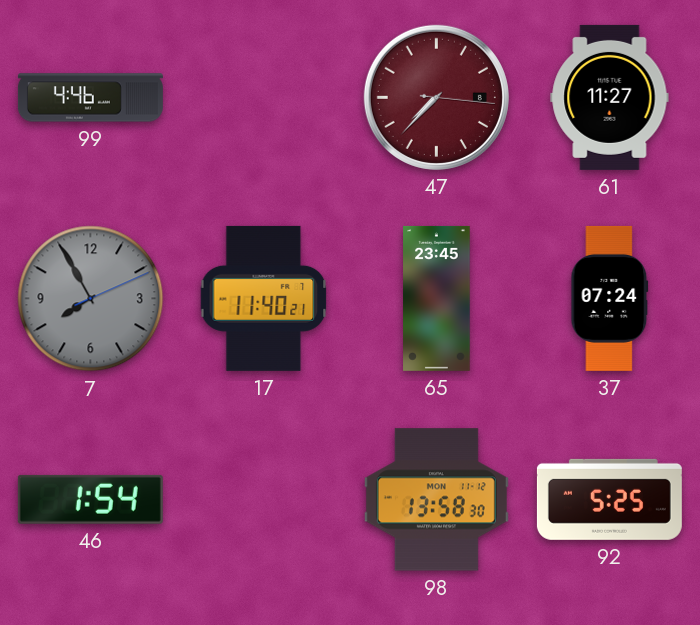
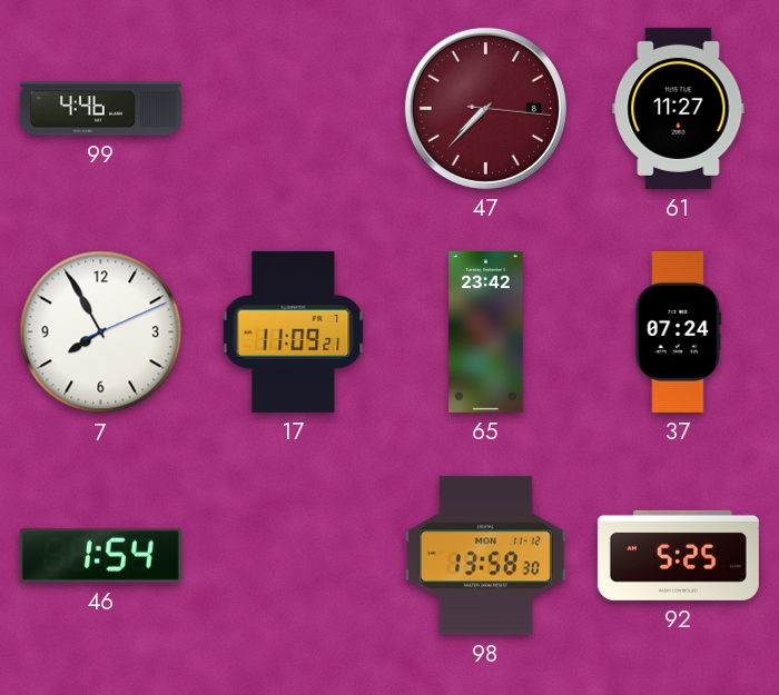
7 dial: grey -> white
17: 11:40 -> 11:09
65: 23:45 -> 23:42
